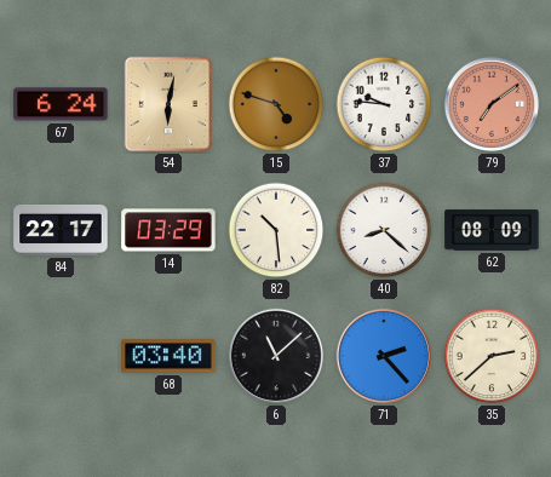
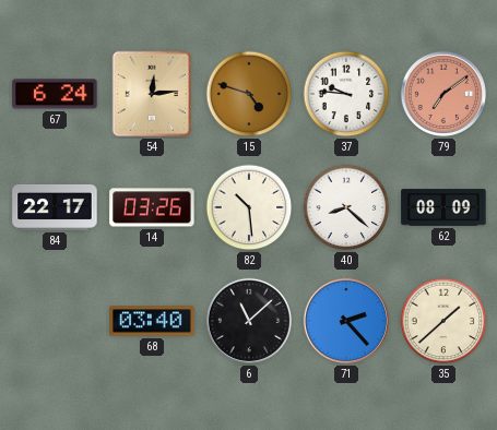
54: 6:02 -> 12:14
14: 03:29 -> 03:26
35: 2:38 -> 1:38
